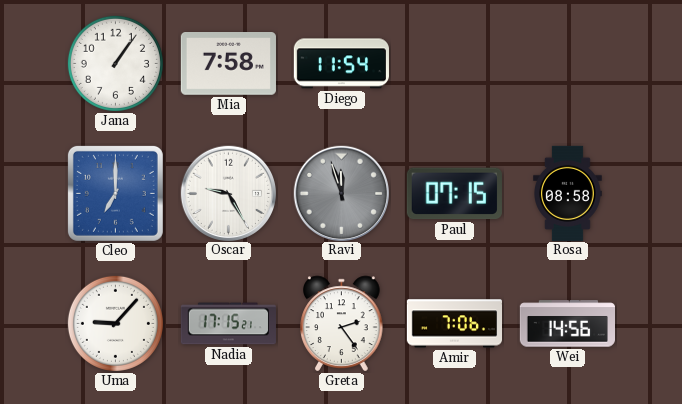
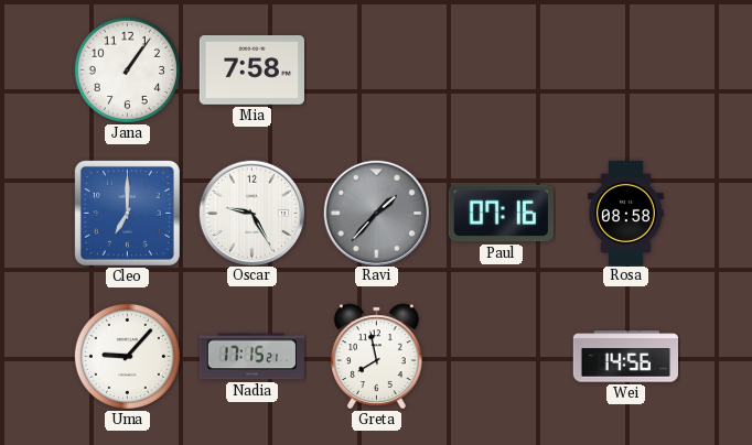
Diego: 11:54 -> none
Ravi: 11:57 -> 1:37
Paul: 07:15 -> 07:16
Greta: 2:24 -> 7:58
Amir: 7:06 -> none
